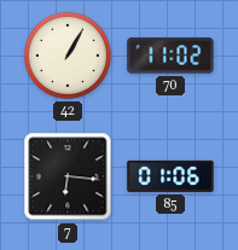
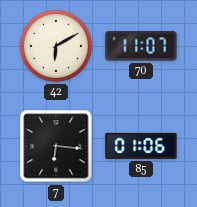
42: 1:05 -> 6:10
70: 11:02 -> 11:07
